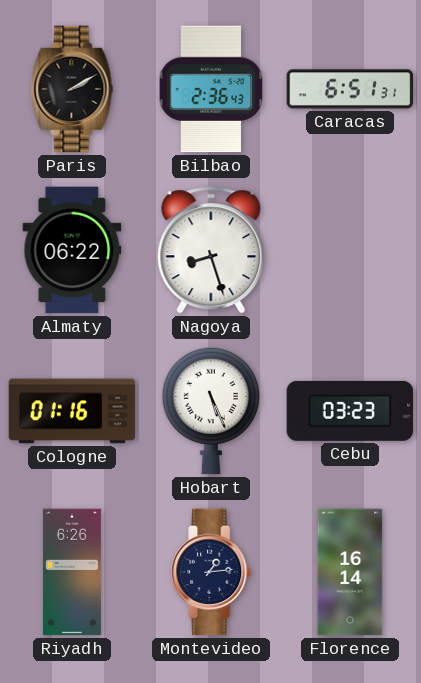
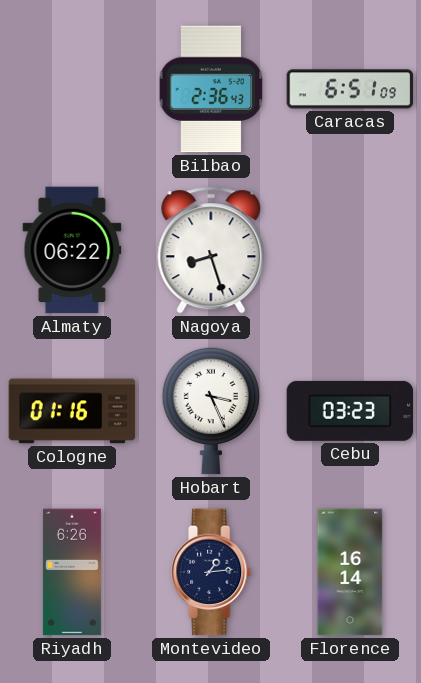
Paris: 2:10 -> none
Caracas: 6:51:31 -> 6:51:09
Hobart: 5:26 -> 3:26
